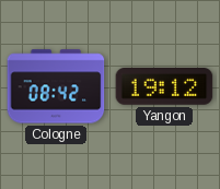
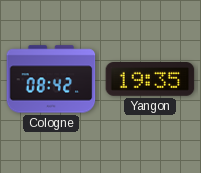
Yangon: 19:12 -> 19:35
